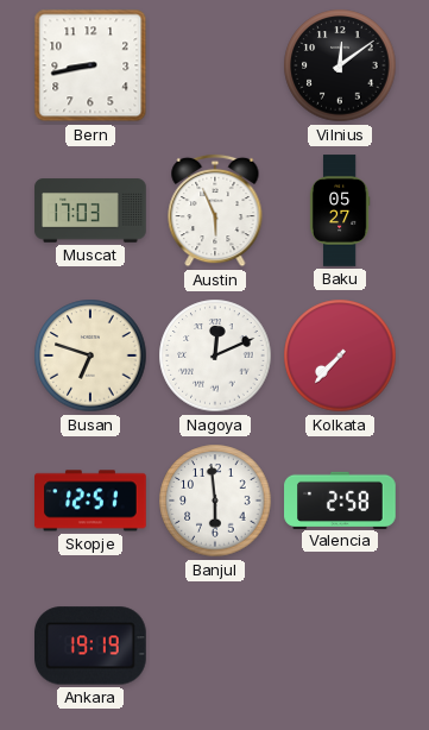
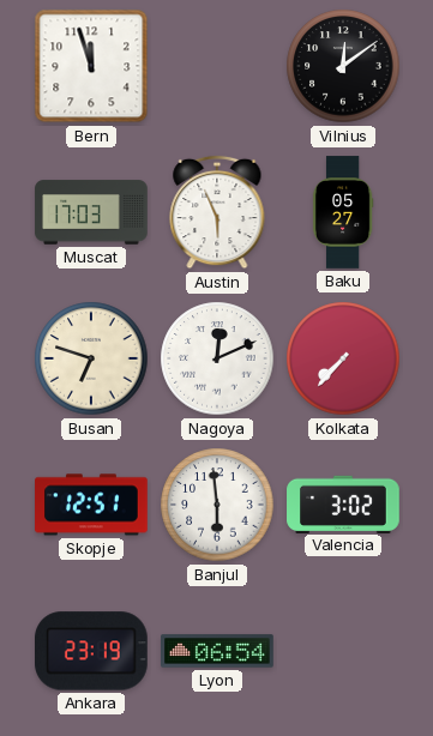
Bern: 8:43 -> 11:57
Valencia: 2:58 -> 3:02
Ankara: 19:19 -> 23:19
Lyon: none -> 06:54
